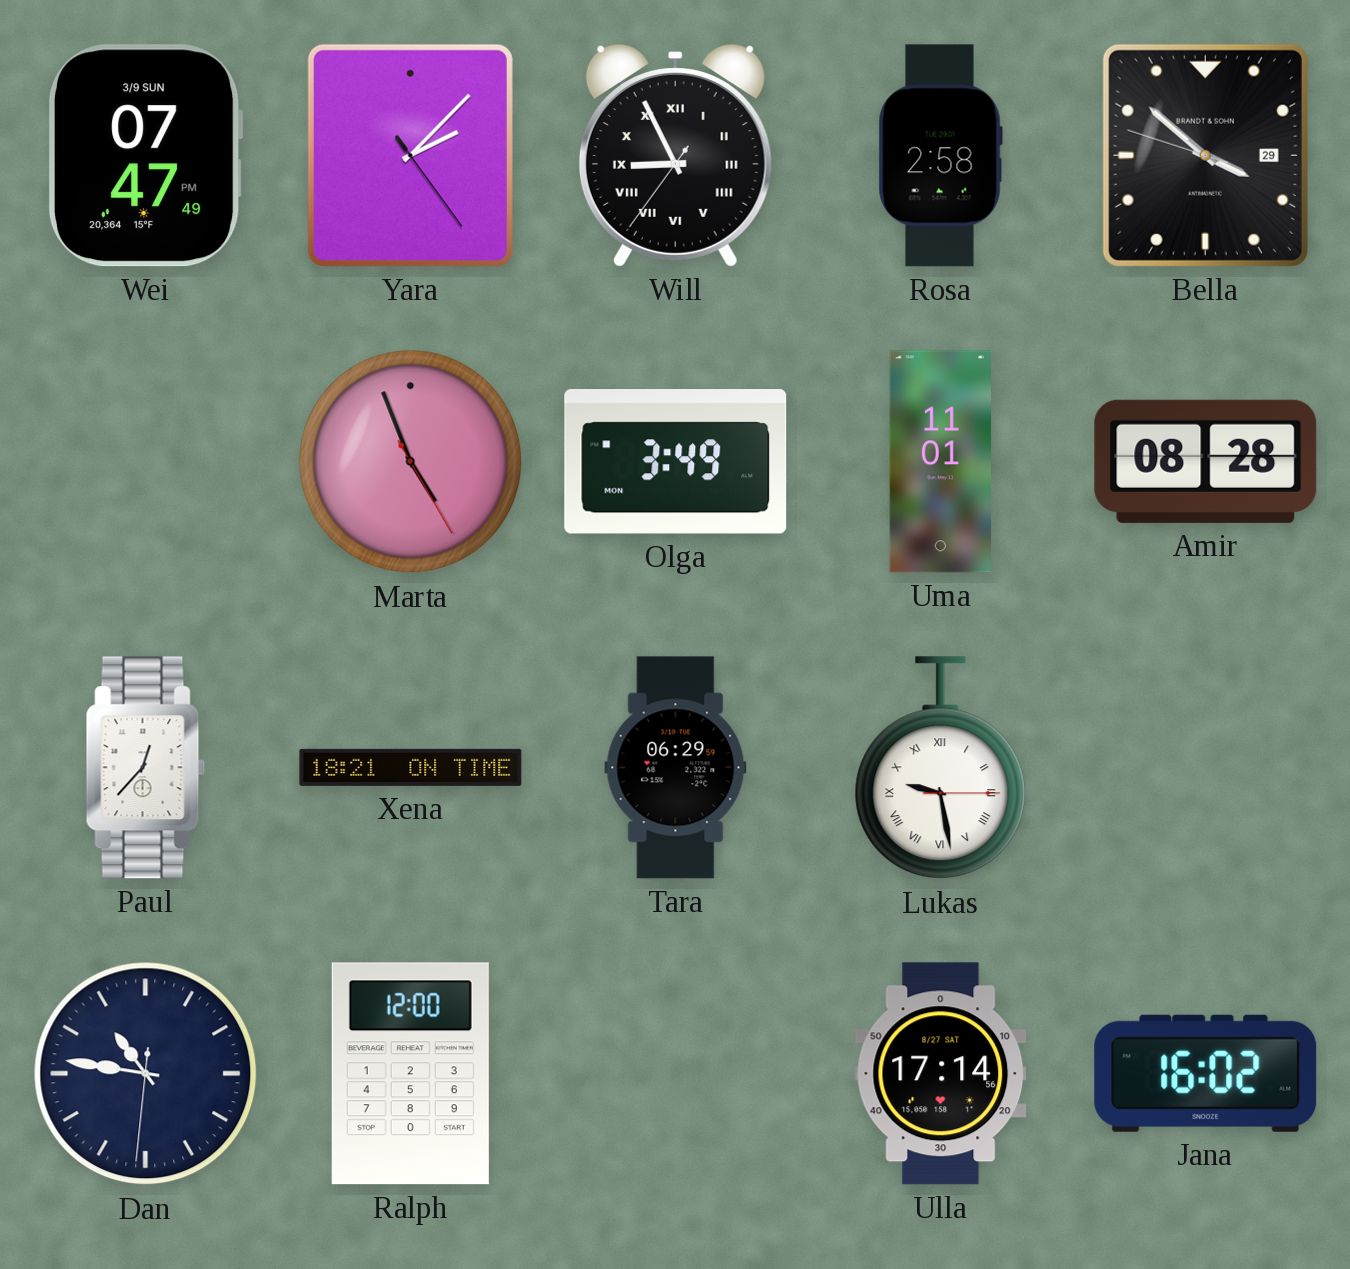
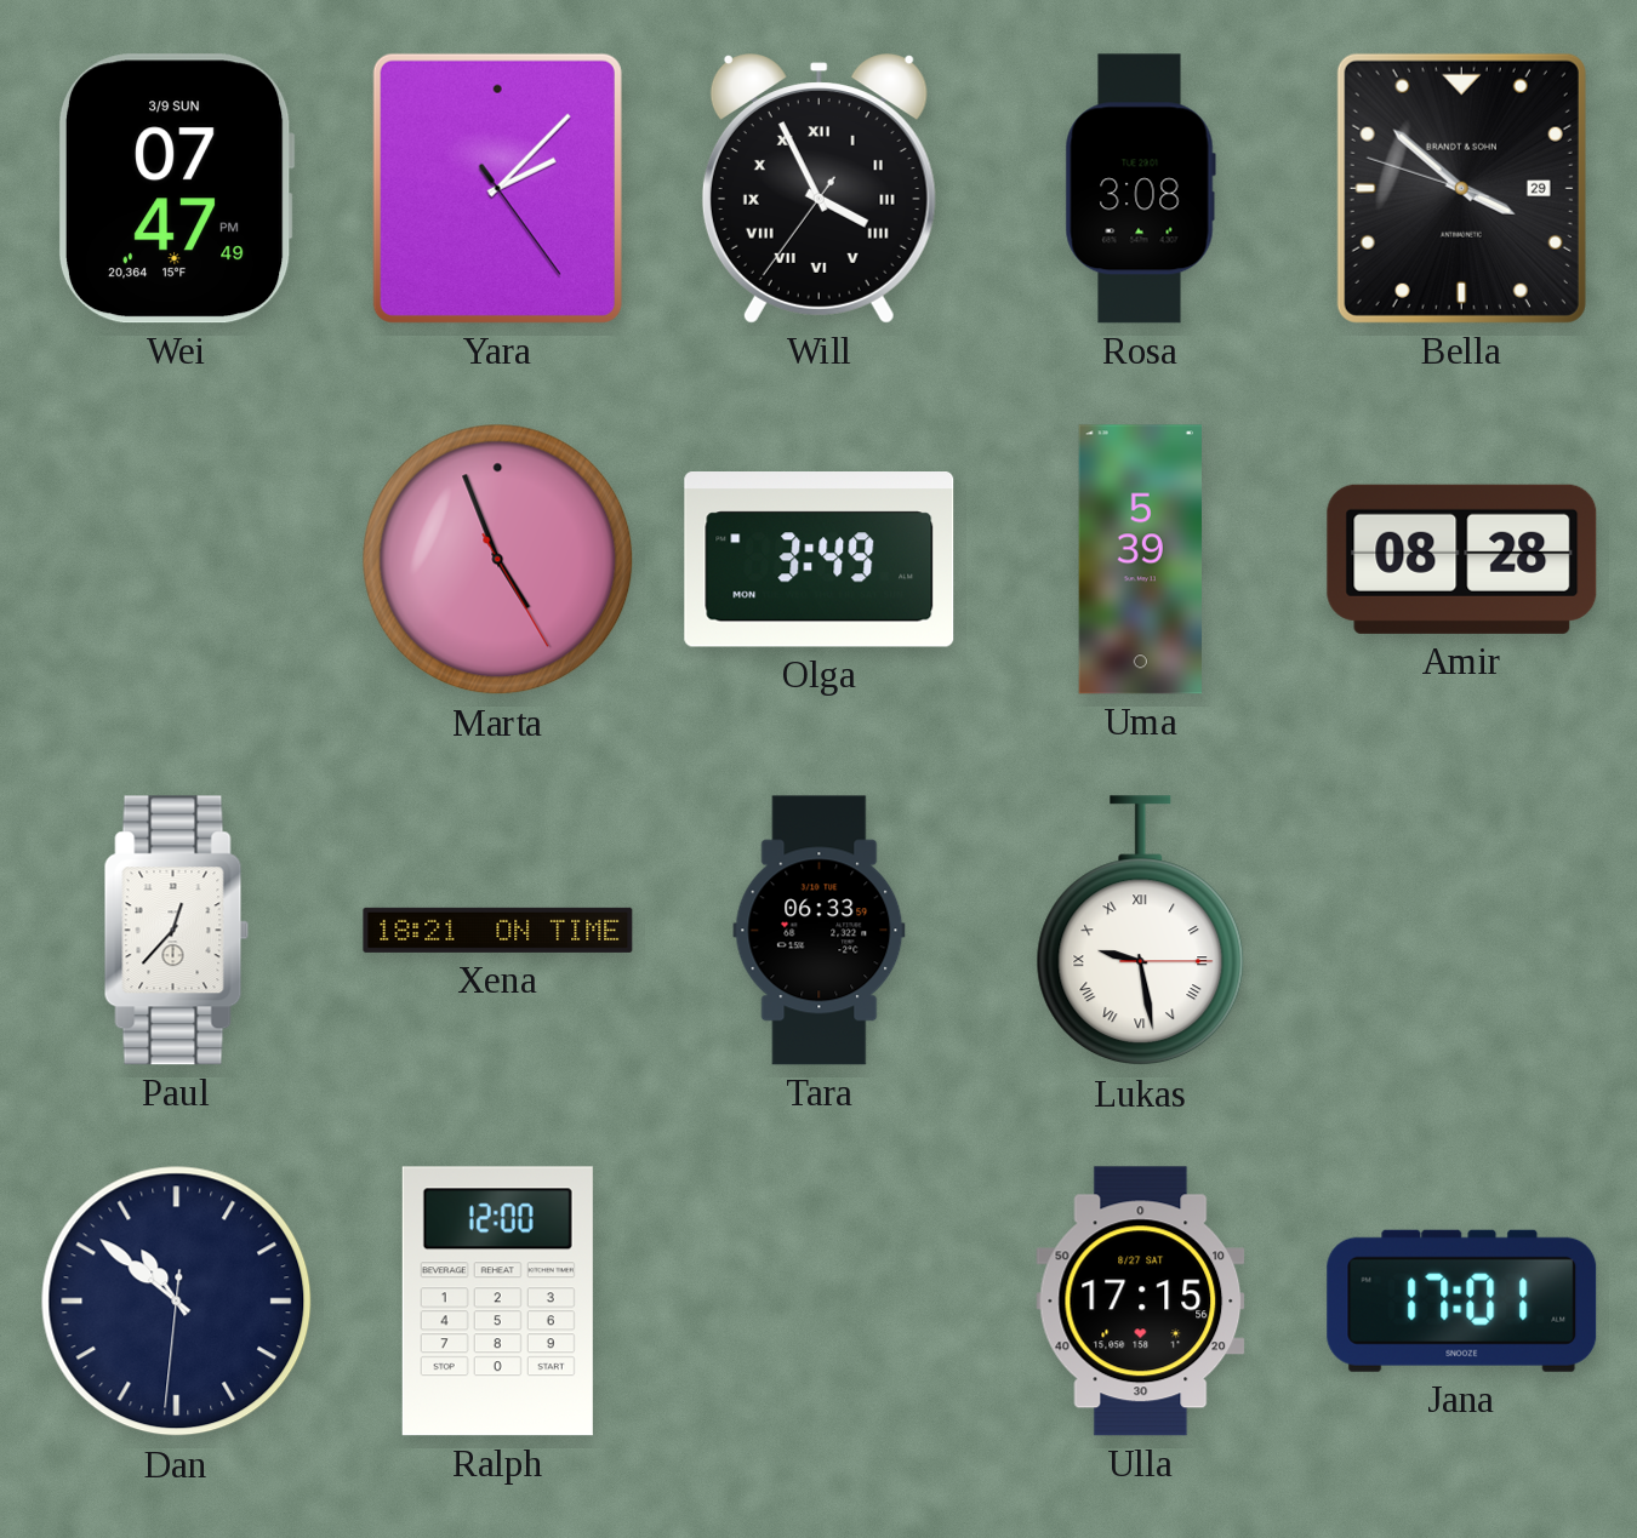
Will: 8:55 -> 3:55
Rosa: 2:58 -> 3:08
Uma: 11:01 -> 5:39
Tara: 06:29 -> 06:33
Dan: 10:46 -> 10:51
Ulla: 17:14 -> 17:15
Jana: 16:02 -> 17:01
